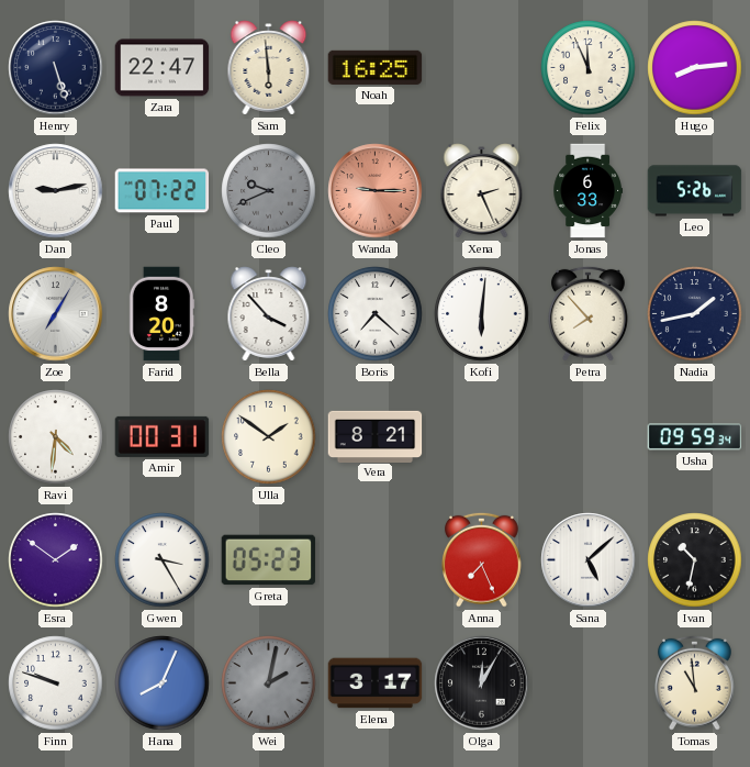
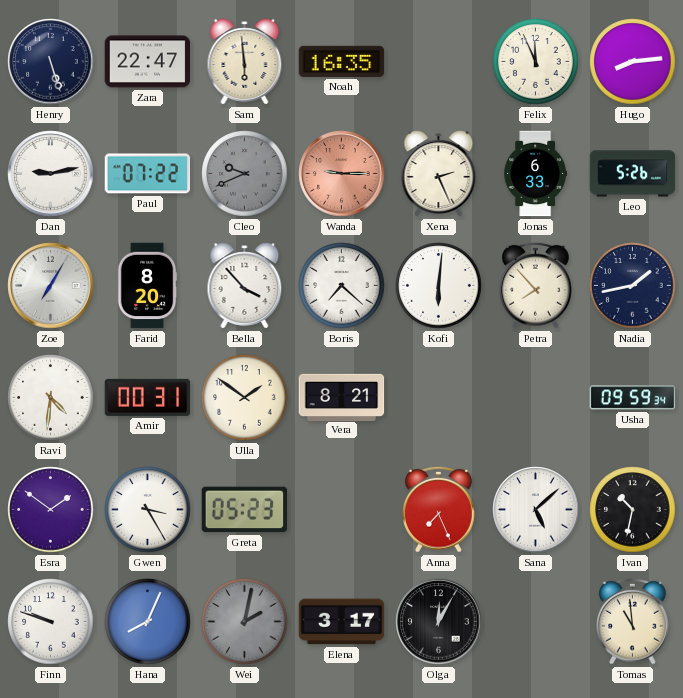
Noah: 16:25 -> 16:35
